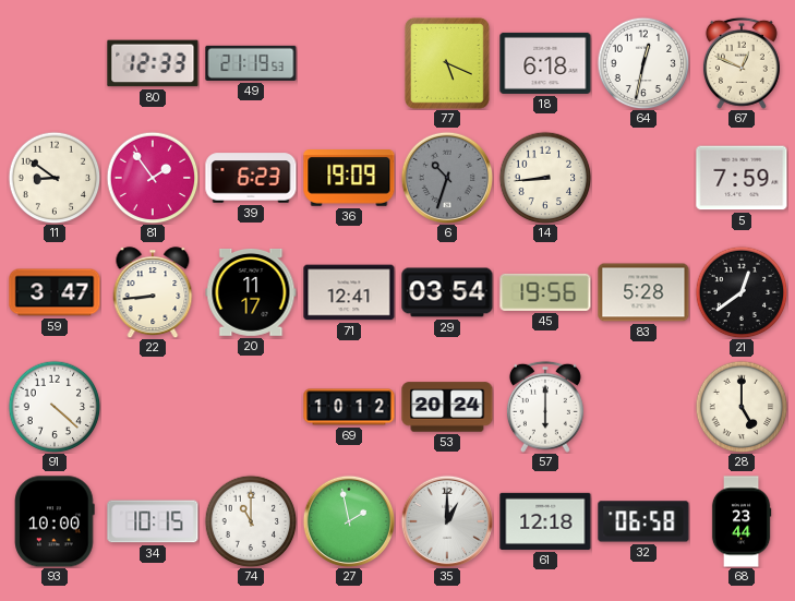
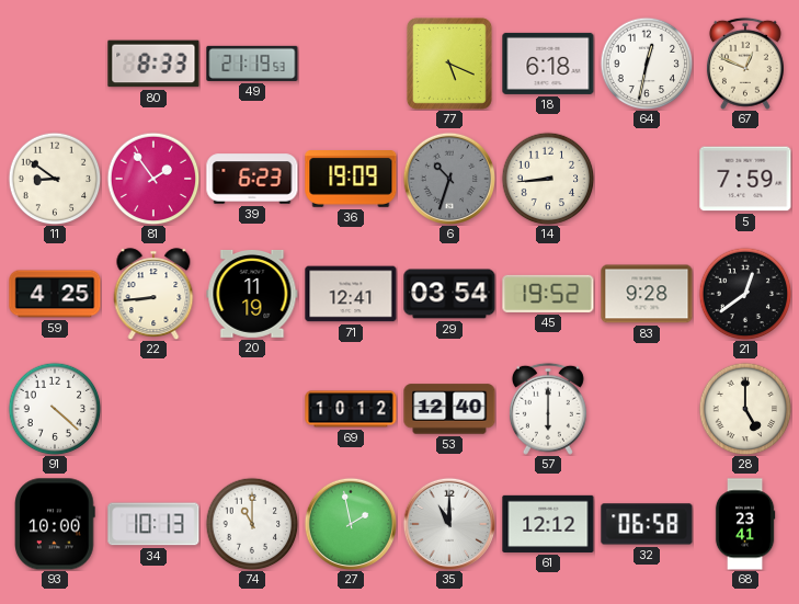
80: 12:33 -> 8:33
59: 3:47 -> 4:25
20: 11:17 -> 11:19
45: 19:56 -> 19:52
83: 5:28 -> 9:28
53: 20:24 -> 12:40
34: 10:15 -> 10:13
35: 1:00 -> 11:00
61: 12:18 -> 12:12
68: 23:44 -> 23:41
